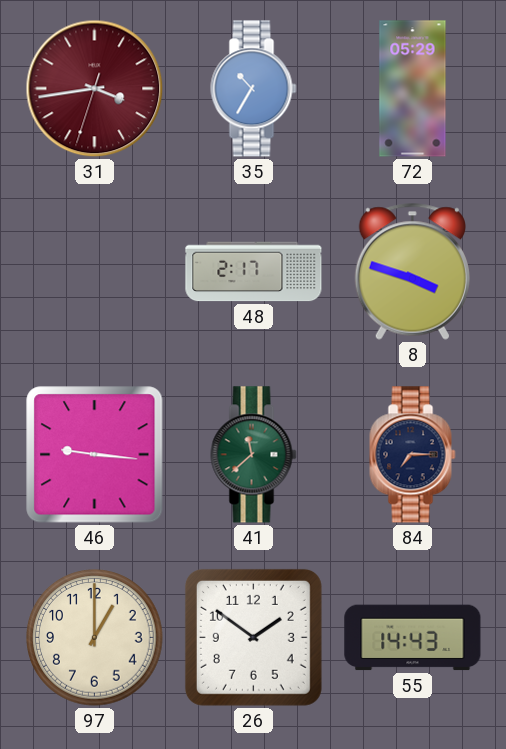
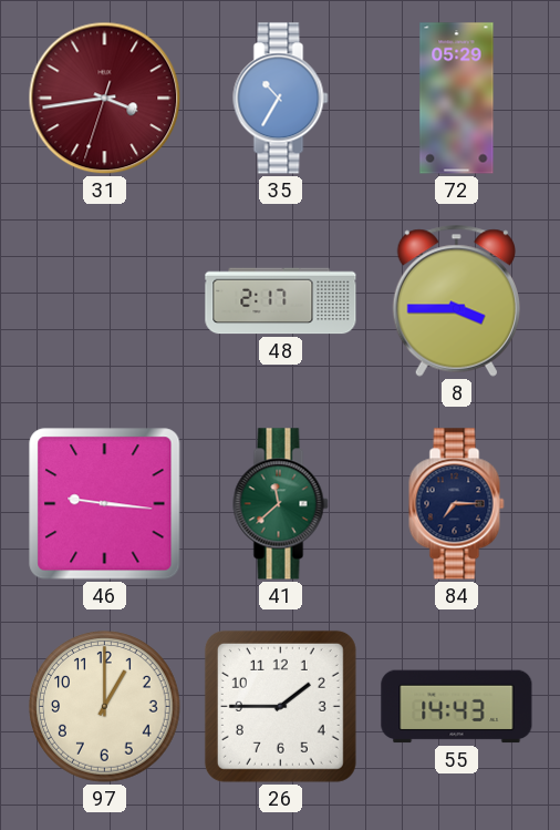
8: 3:48 -> 3:45
26: 1:51 -> 1:45
